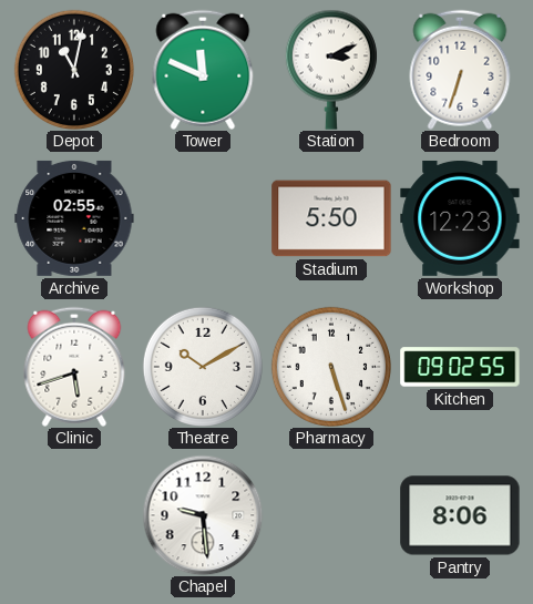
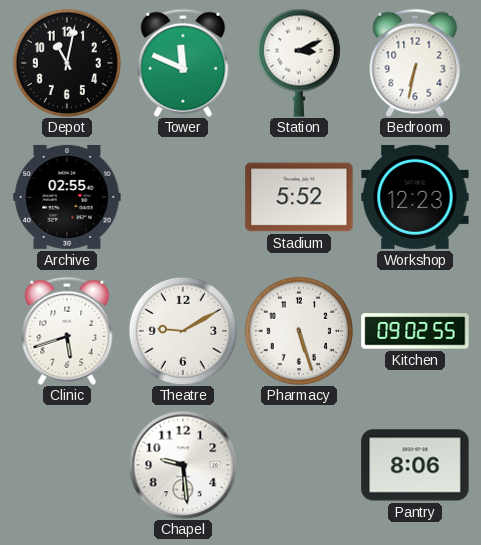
Bedroom: 6:33 -> 6:32
Stadium: 5:50 -> 5:52
Theatre: 10:10 -> 9:10
